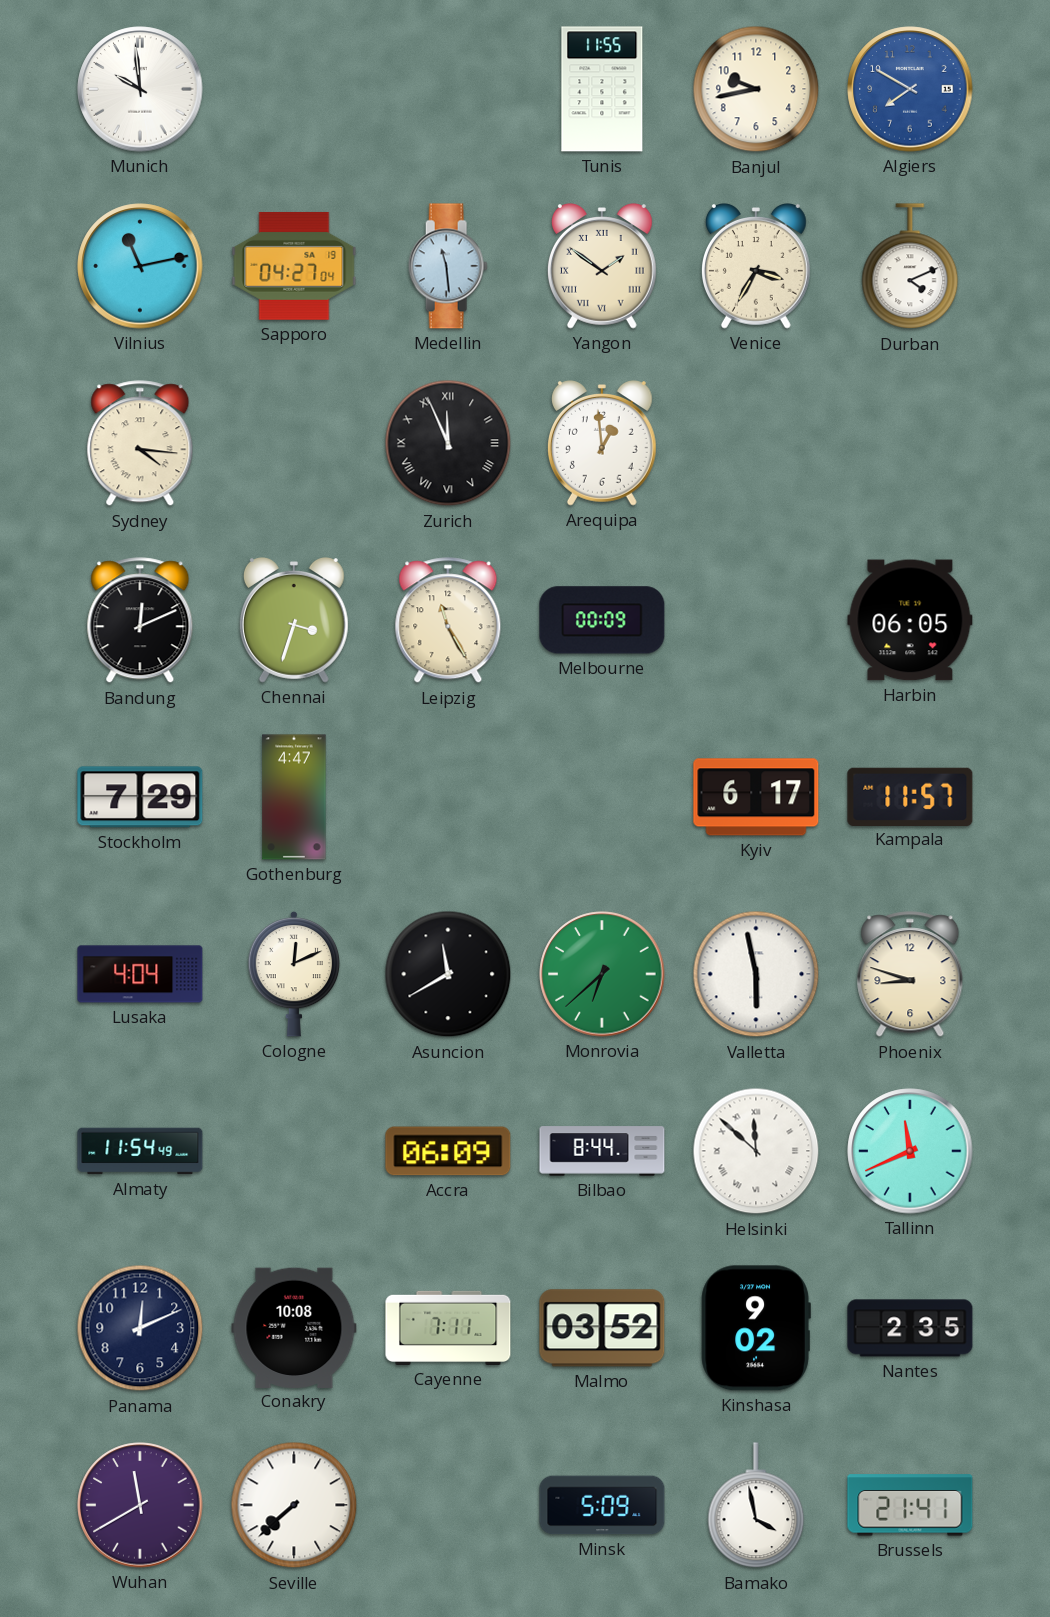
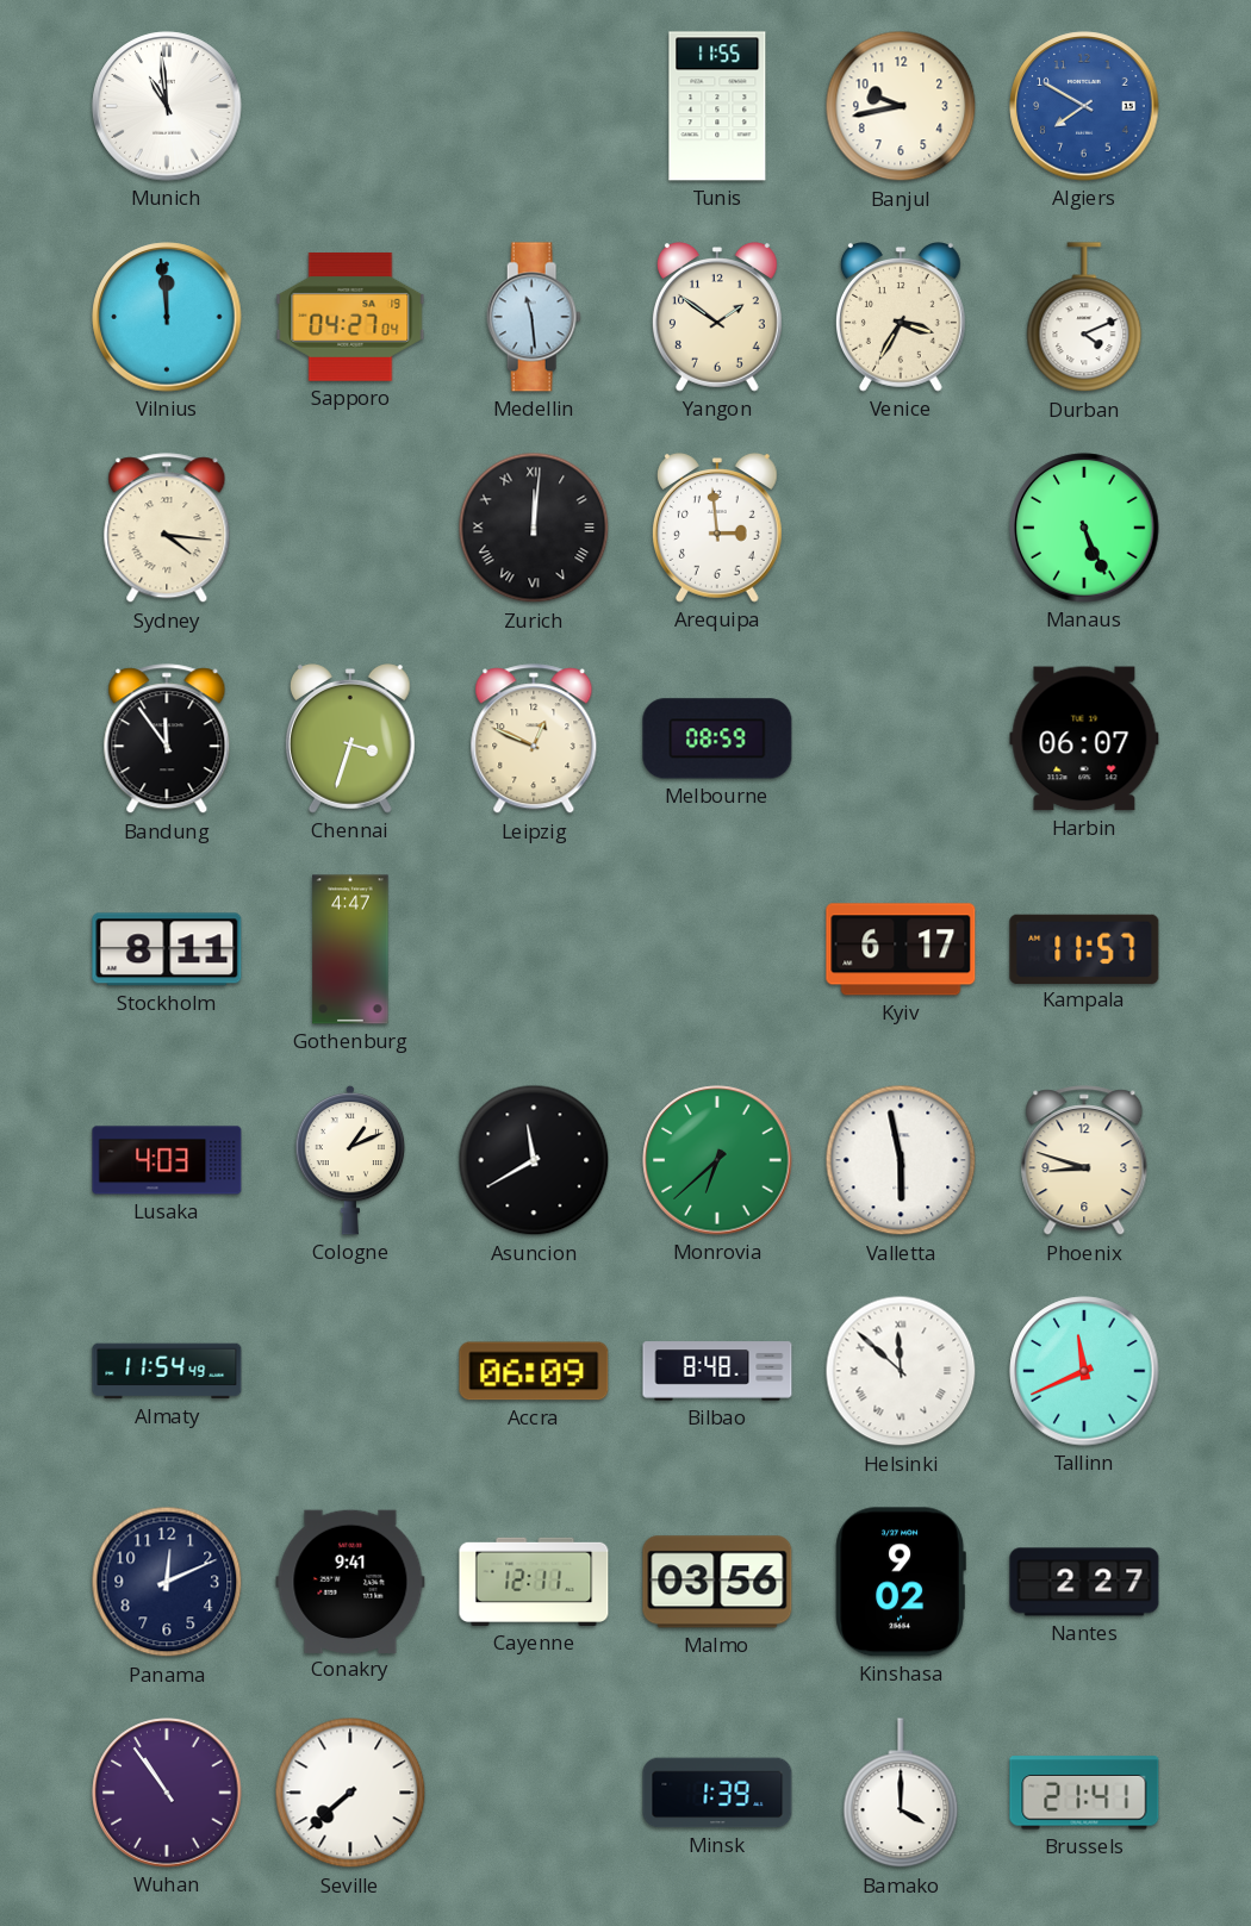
Munich: 9:59 -> 10:59
Vilnius: 11:13 -> 11:59
Yangon numerals: Roman -> Arabic
Zurich: 11:56 -> 12:01
Arequipa: 12:59 -> 2:59
Manaus: none -> 5:26
Bandung: 12:11 -> 11:54
Leipzig: 11:25 -> 12:49
Melbourne: 00:09 -> 08:59
Harbin: 06:05 -> 06:07
Stockholm: 7:29 -> 8:11
Lusaka: 4:04 -> 4:03
Cologne: 12:11 -> 1:11
Bilbao: 8:44 -> 8:48
Conakry: 10:08 -> 9:41
Cayenne: 7:11 -> 12:11
Malmo: 03:52 -> 03:56
Nantes: 2:35 -> 2:27
Wuhan: 11:40 -> 10:54
Minsk: 5:09 -> 1:39
Bamako: 3:58 -> 4:00
